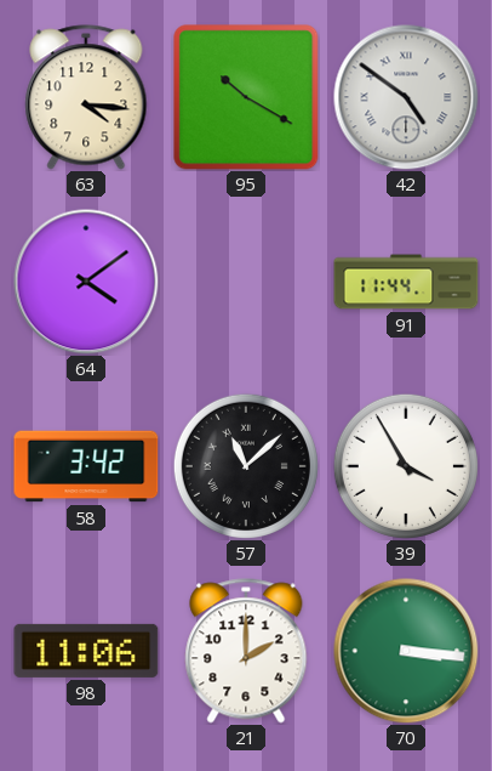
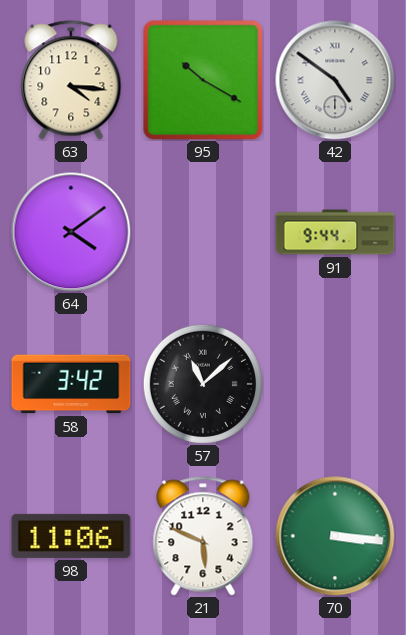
91: 11:44 -> 9:44
39: 3:55 -> none
21: 2:00 -> 5:49
